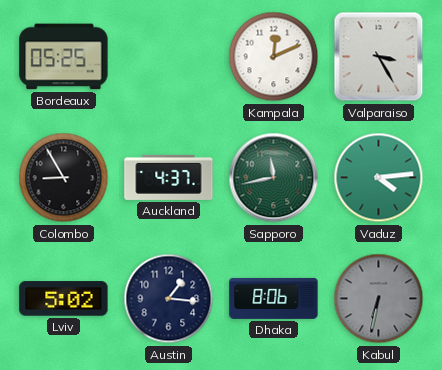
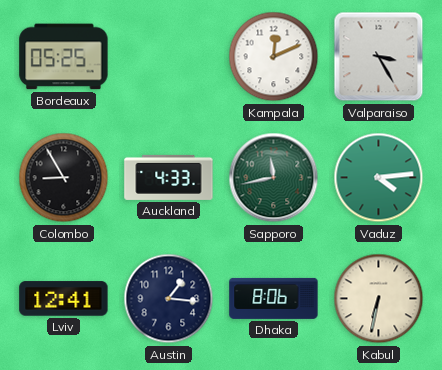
Auckland: 4:37 -> 4:33
Lviv: 5:02 -> 12:41
Kabul dial: grey -> cream
